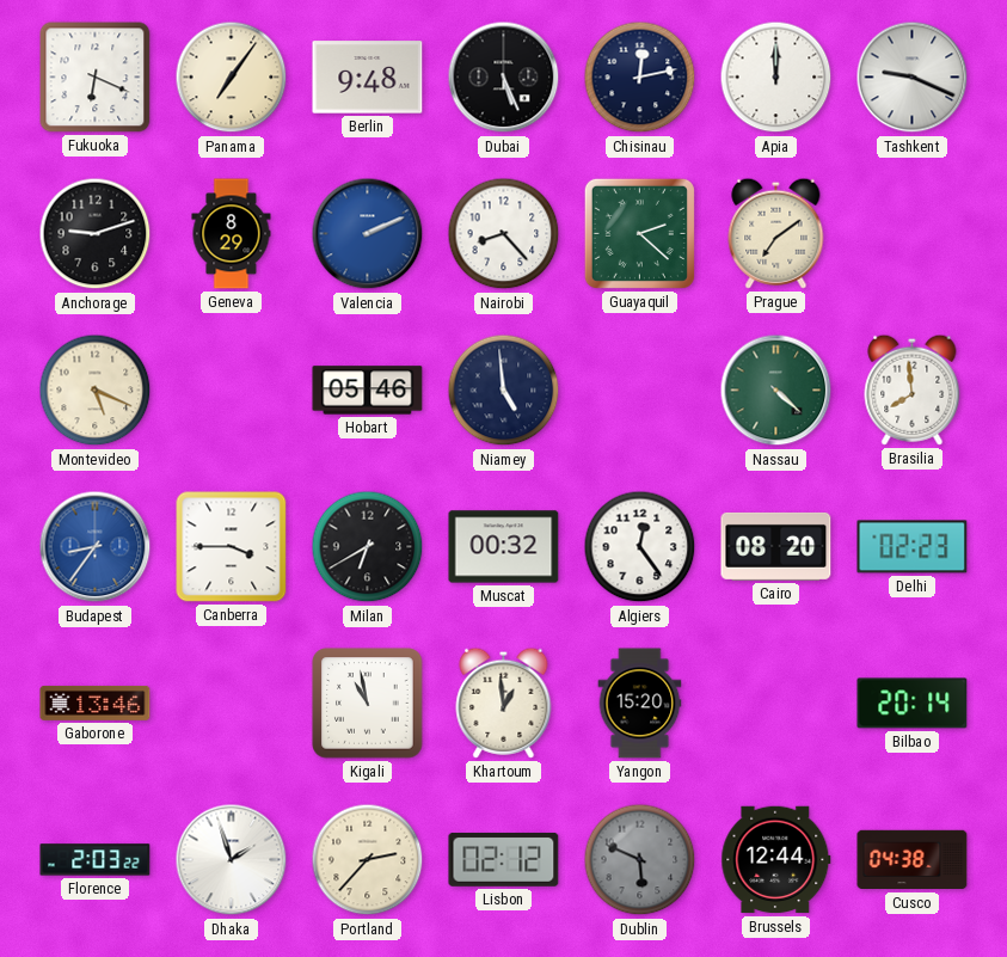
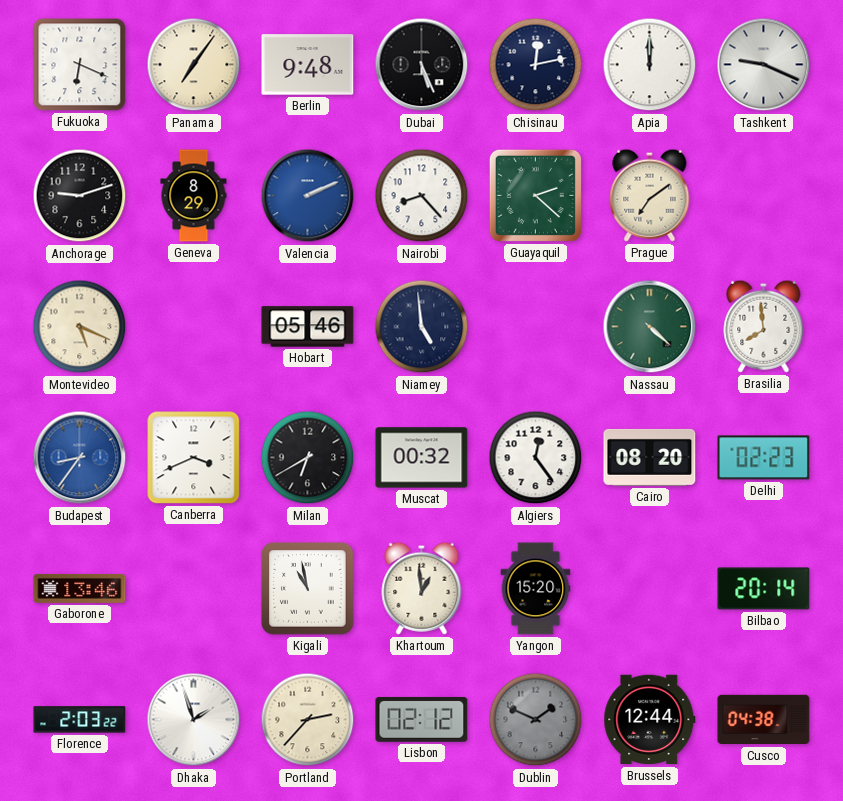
Canberra: 3:45 -> 3:41
Dublin: 5:49 -> 1:49
